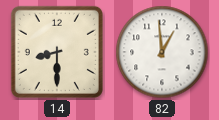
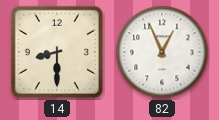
82: 12:59 -> 12:56
